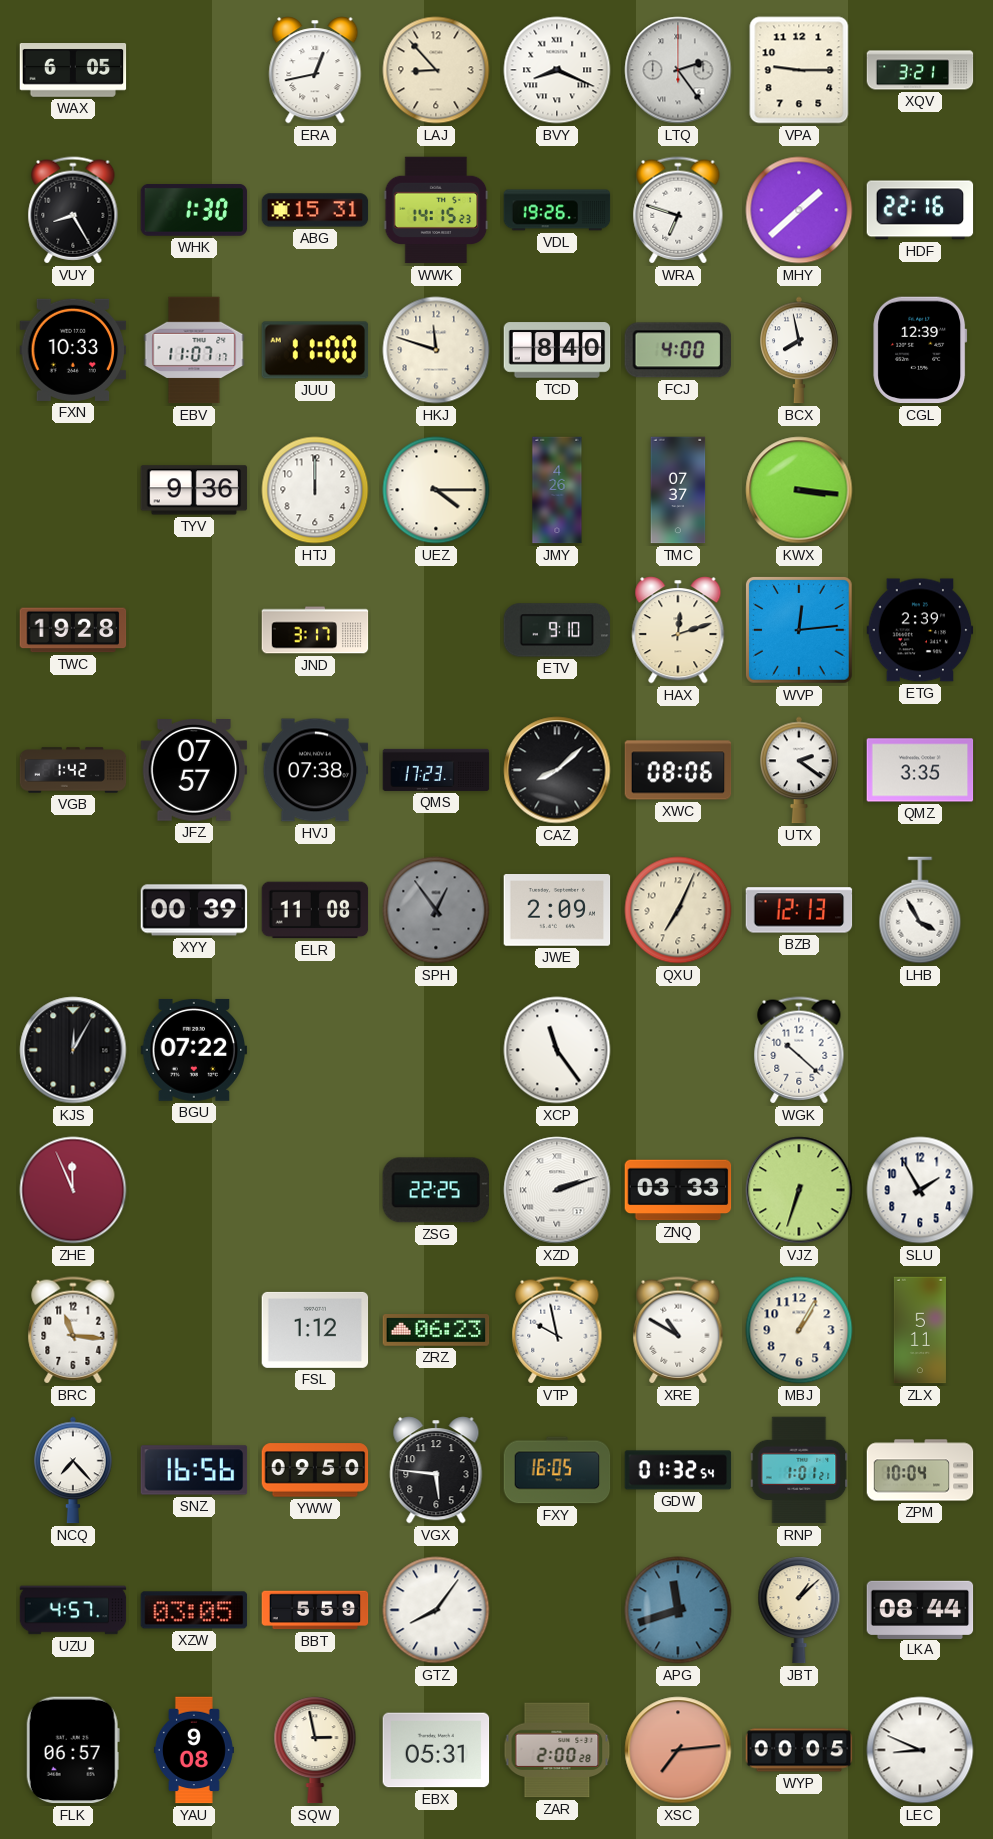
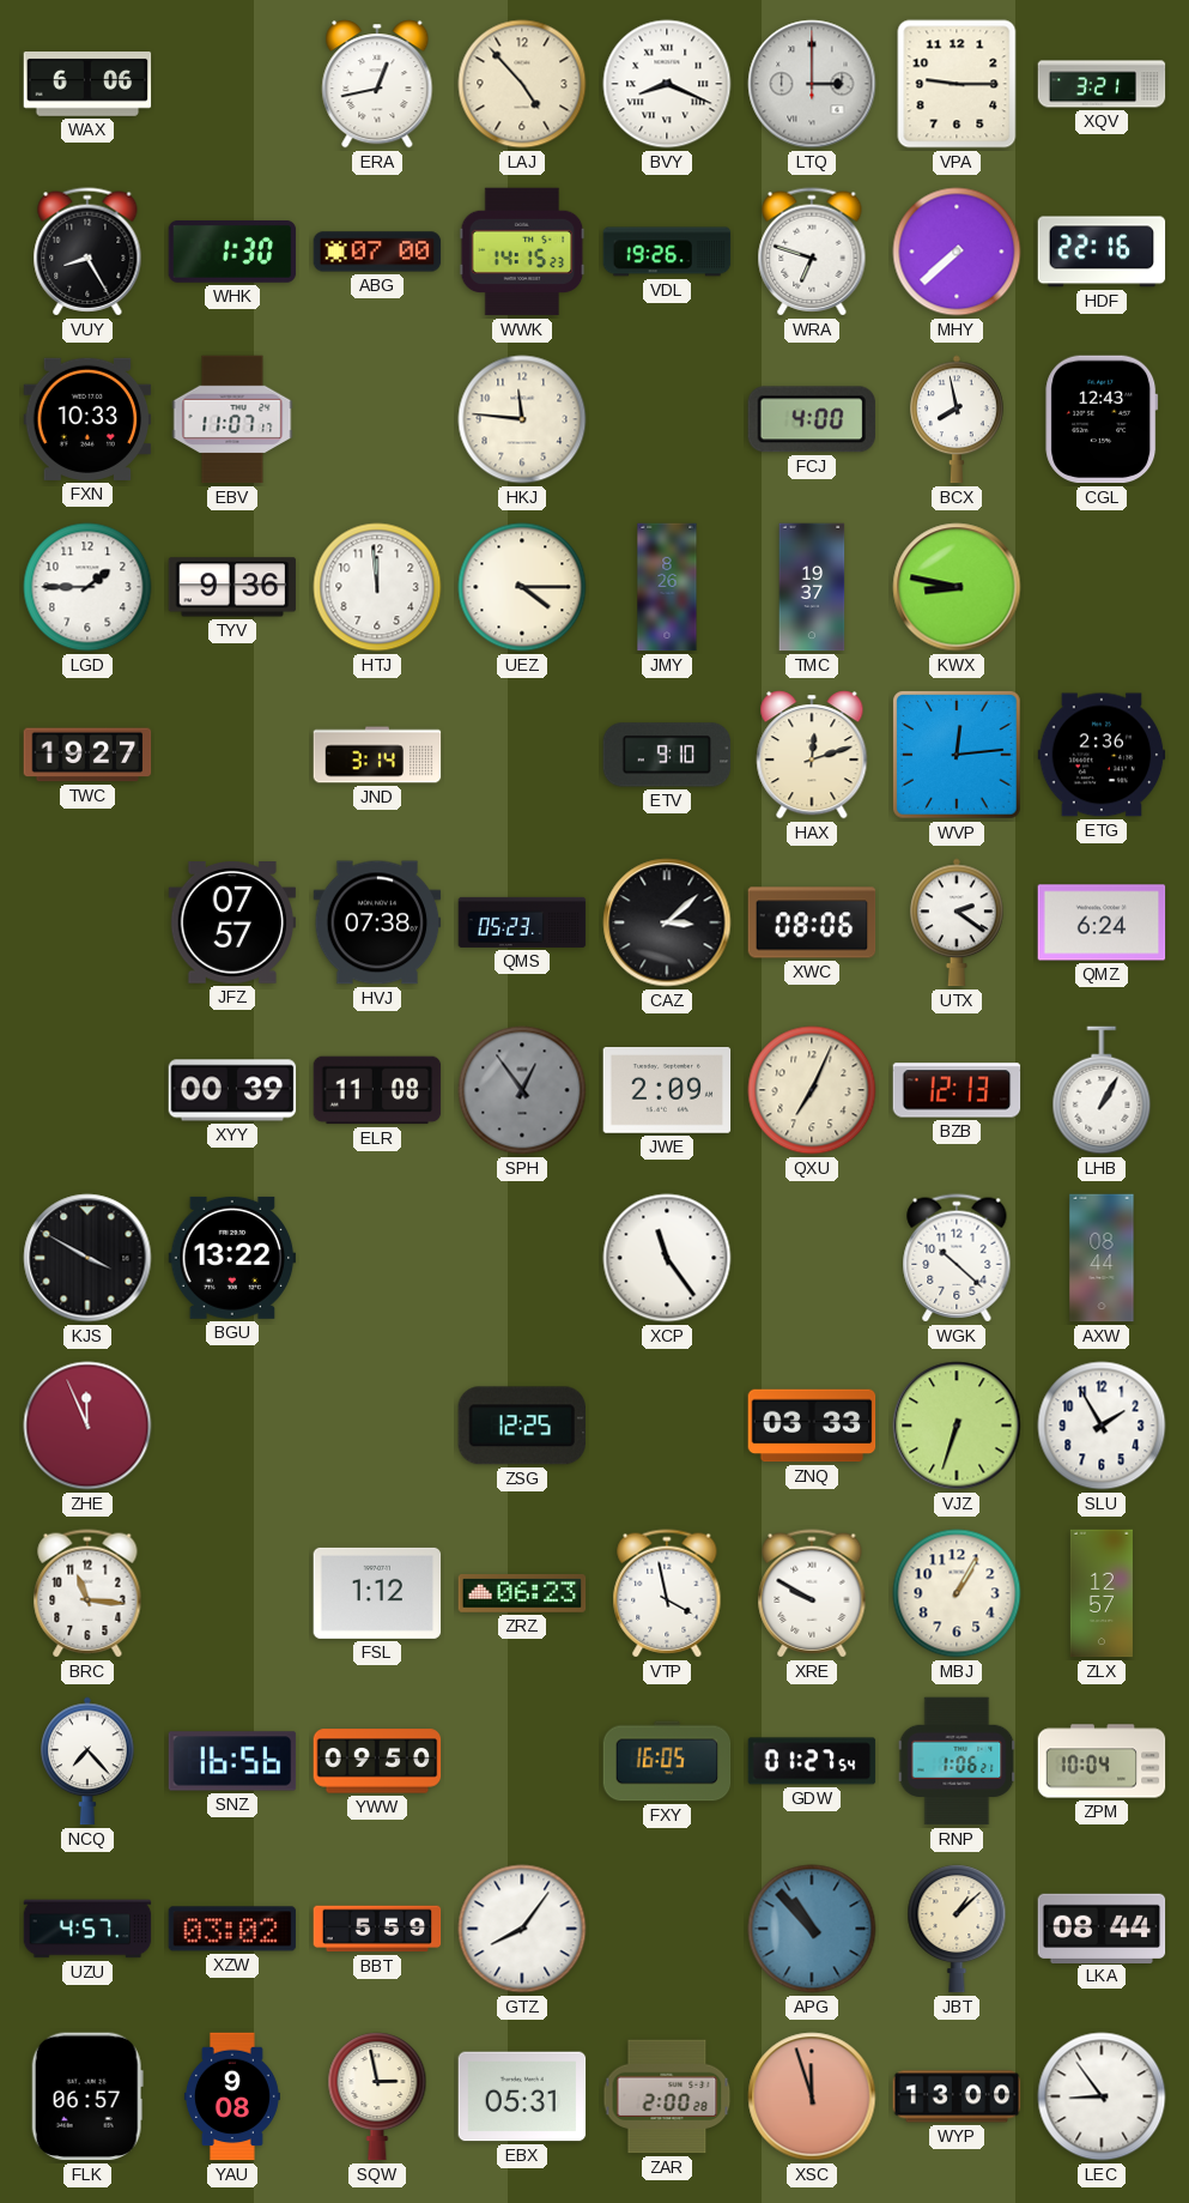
WAX: 6:05 -> 6:06
LAJ: 8:53 -> 4:53
LTQ: 2:24 -> 3:00
ABG: 15:31 -> 07:00
MHY: 1:38 -> 7:38
JUU: 11:00 -> none
HKJ: 11:48 -> 11:46
TCD: 8:40 -> none
CGL: 12:39 -> 12:43
LGD: none -> 1:45
HTJ: 12:00 -> 11:59
JMY: 4:26 -> 8:26
TMC: 07:37 -> 19:37
KWX: 3:16 -> 8:47
TWC: 19:28 -> 19:27
JND: 3:17 -> 3:14
ETG: 2:39 -> 2:36
VGB: 1:42 -> none
QMS: 17:23 -> 05:23
CAZ: 8:08 -> 3:08
QMZ: 3:35 -> 6:24
LHB: 3:55 -> 1:05
KJS: 12:05 -> 3:50
BGU: 07:22 -> 13:22
AXW: none -> 08:44
ZSG: 22:25 -> 12:25
XZD: 2:12 -> none
VTP: 9:58 -> 3:58
XRE: 10:50 -> 9:50
ZLX: 5:11 -> 12:57
VGX: 5:46 -> none
GDW: 01:32 -> 01:27
RNP: 1:01 -> 1:06
XZW: 03:05 -> 03:02
APG: 11:42 -> 10:53
XSC: 7:14 -> 11:57
WYP: 00:05 -> 13:00
LEC: 8:49 -> 8:54
